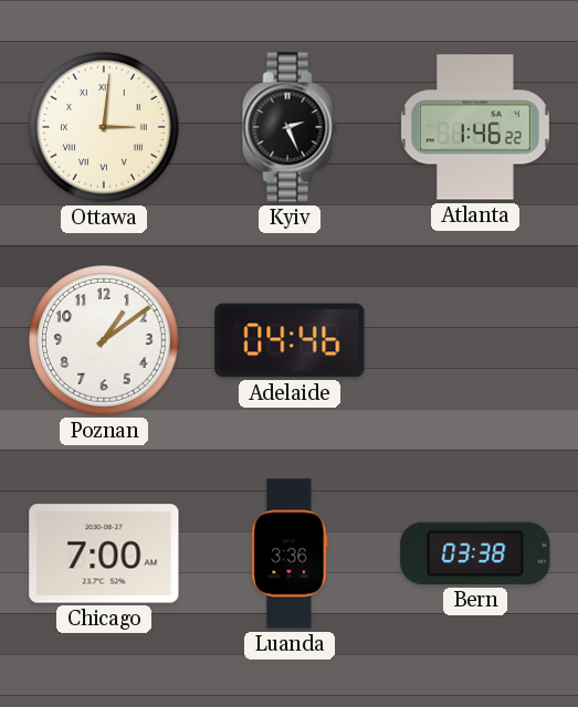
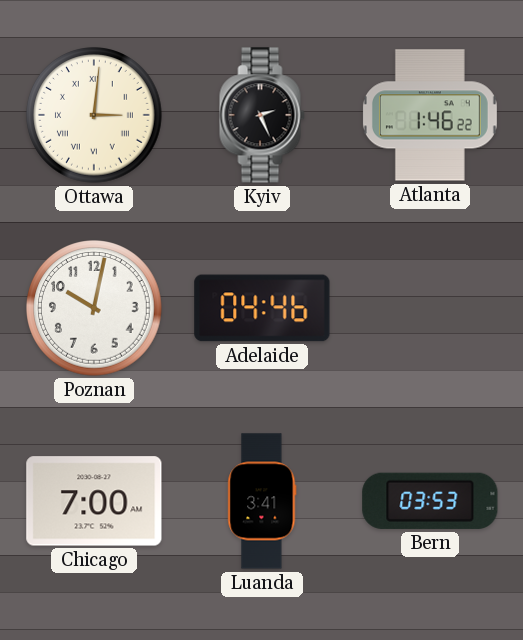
Poznan: 1:09 -> 10:02
Luanda: 3:36 -> 3:41
Bern: 03:38 -> 03:53
